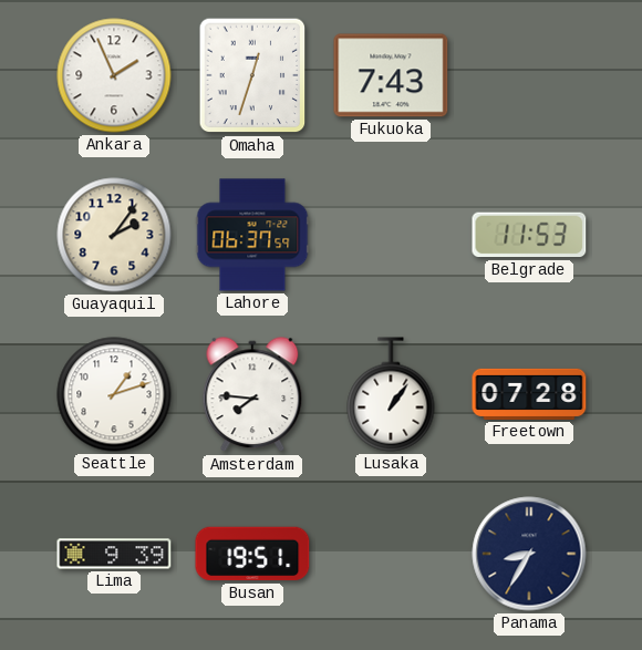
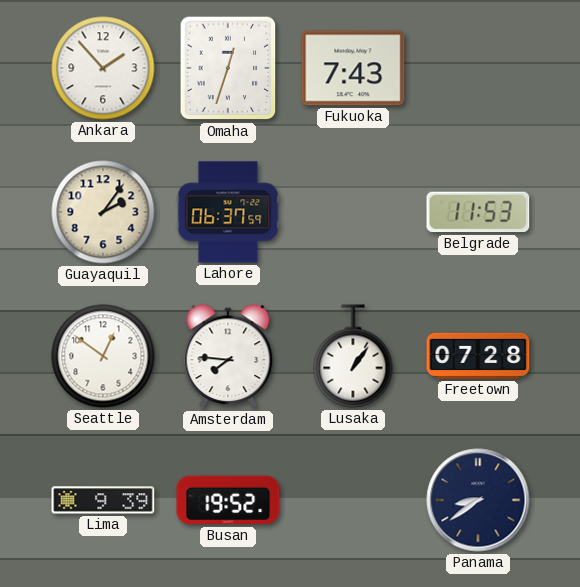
Ankara: 1:56 -> 1:53
Seattle: 1:12 -> 12:51
Busan: 19:51 -> 19:52
Panama: 8:35 -> 8:39
